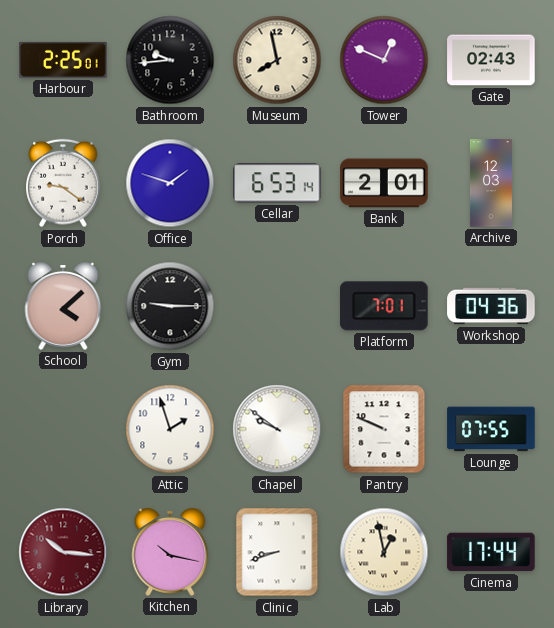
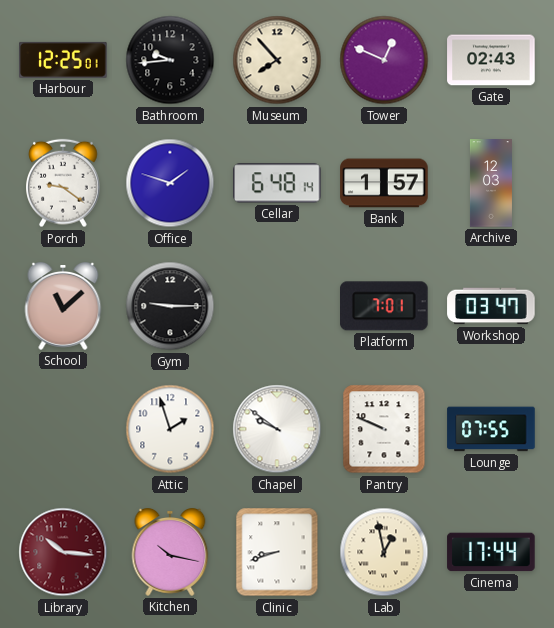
Harbour: 2:25 -> 12:25
Museum: 7:58 -> 7:53
Cellar: 6:53 -> 6:48
Bank: 2:01 -> 1:57
School: 4:08 -> 11:08
Workshop: 04:36 -> 03:47
